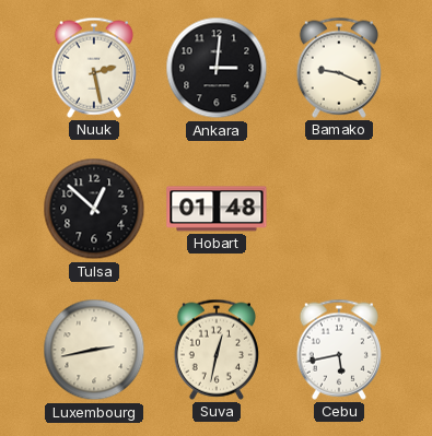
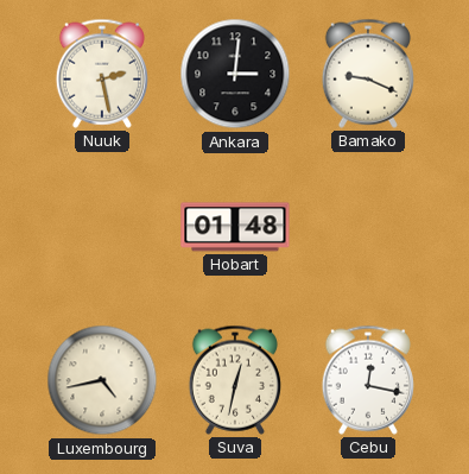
Tulsa: 12:52 -> none
Luxembourg: 2:43 -> 4:43
Cebu: 5:43 -> 12:17
